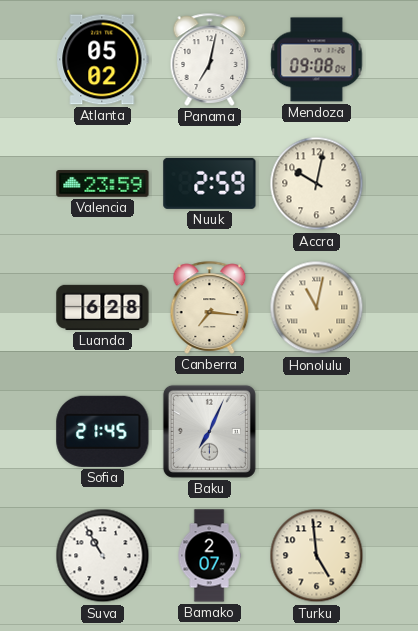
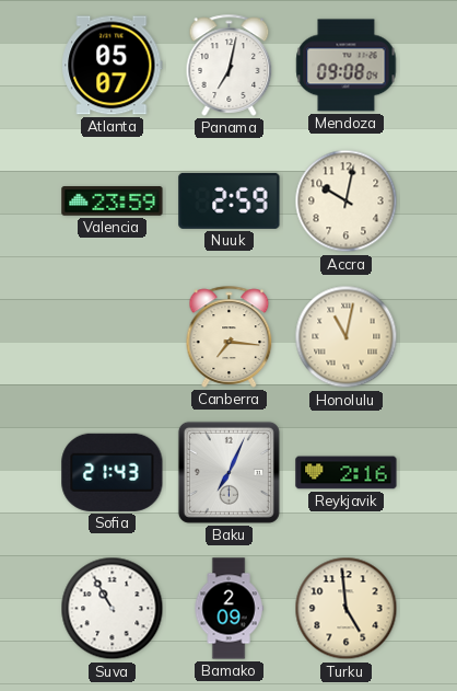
Atlanta: 05:02 -> 05:07
Luanda: 6:28 -> none
Sofia: 21:45 -> 21:43
Reykjavik: none -> 2:16
Bamako: 2:07 -> 2:09
